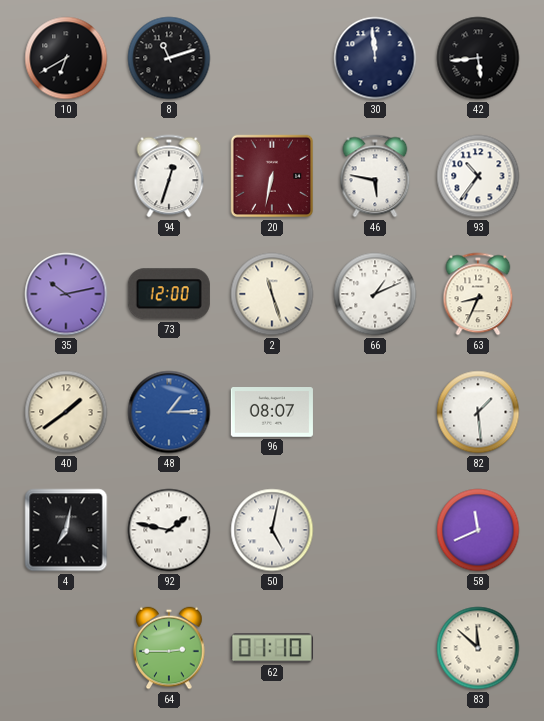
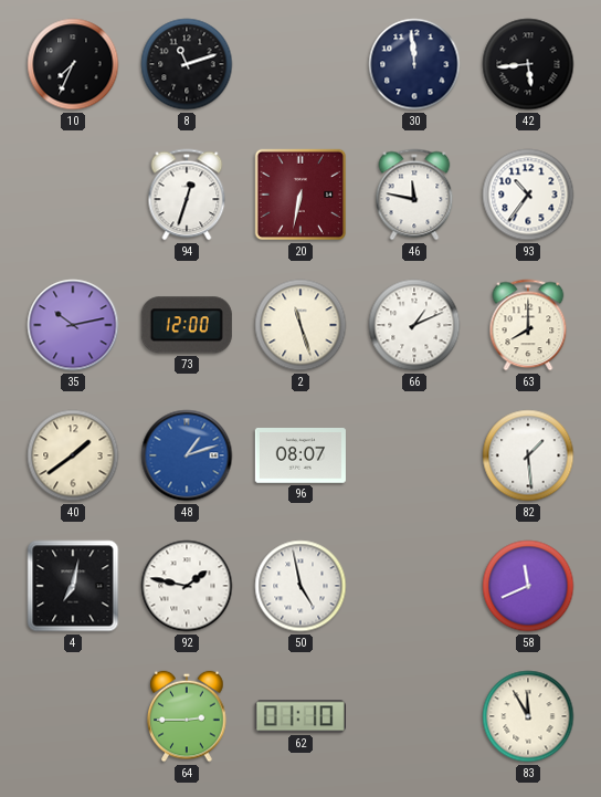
10: 6:40 -> 7:34
46: 5:47 -> 11:47
63: 8:34 -> 8:00
48: 1:15 -> 1:12
50: 5:02 -> 4:58
83: 11:52 -> 11:55
